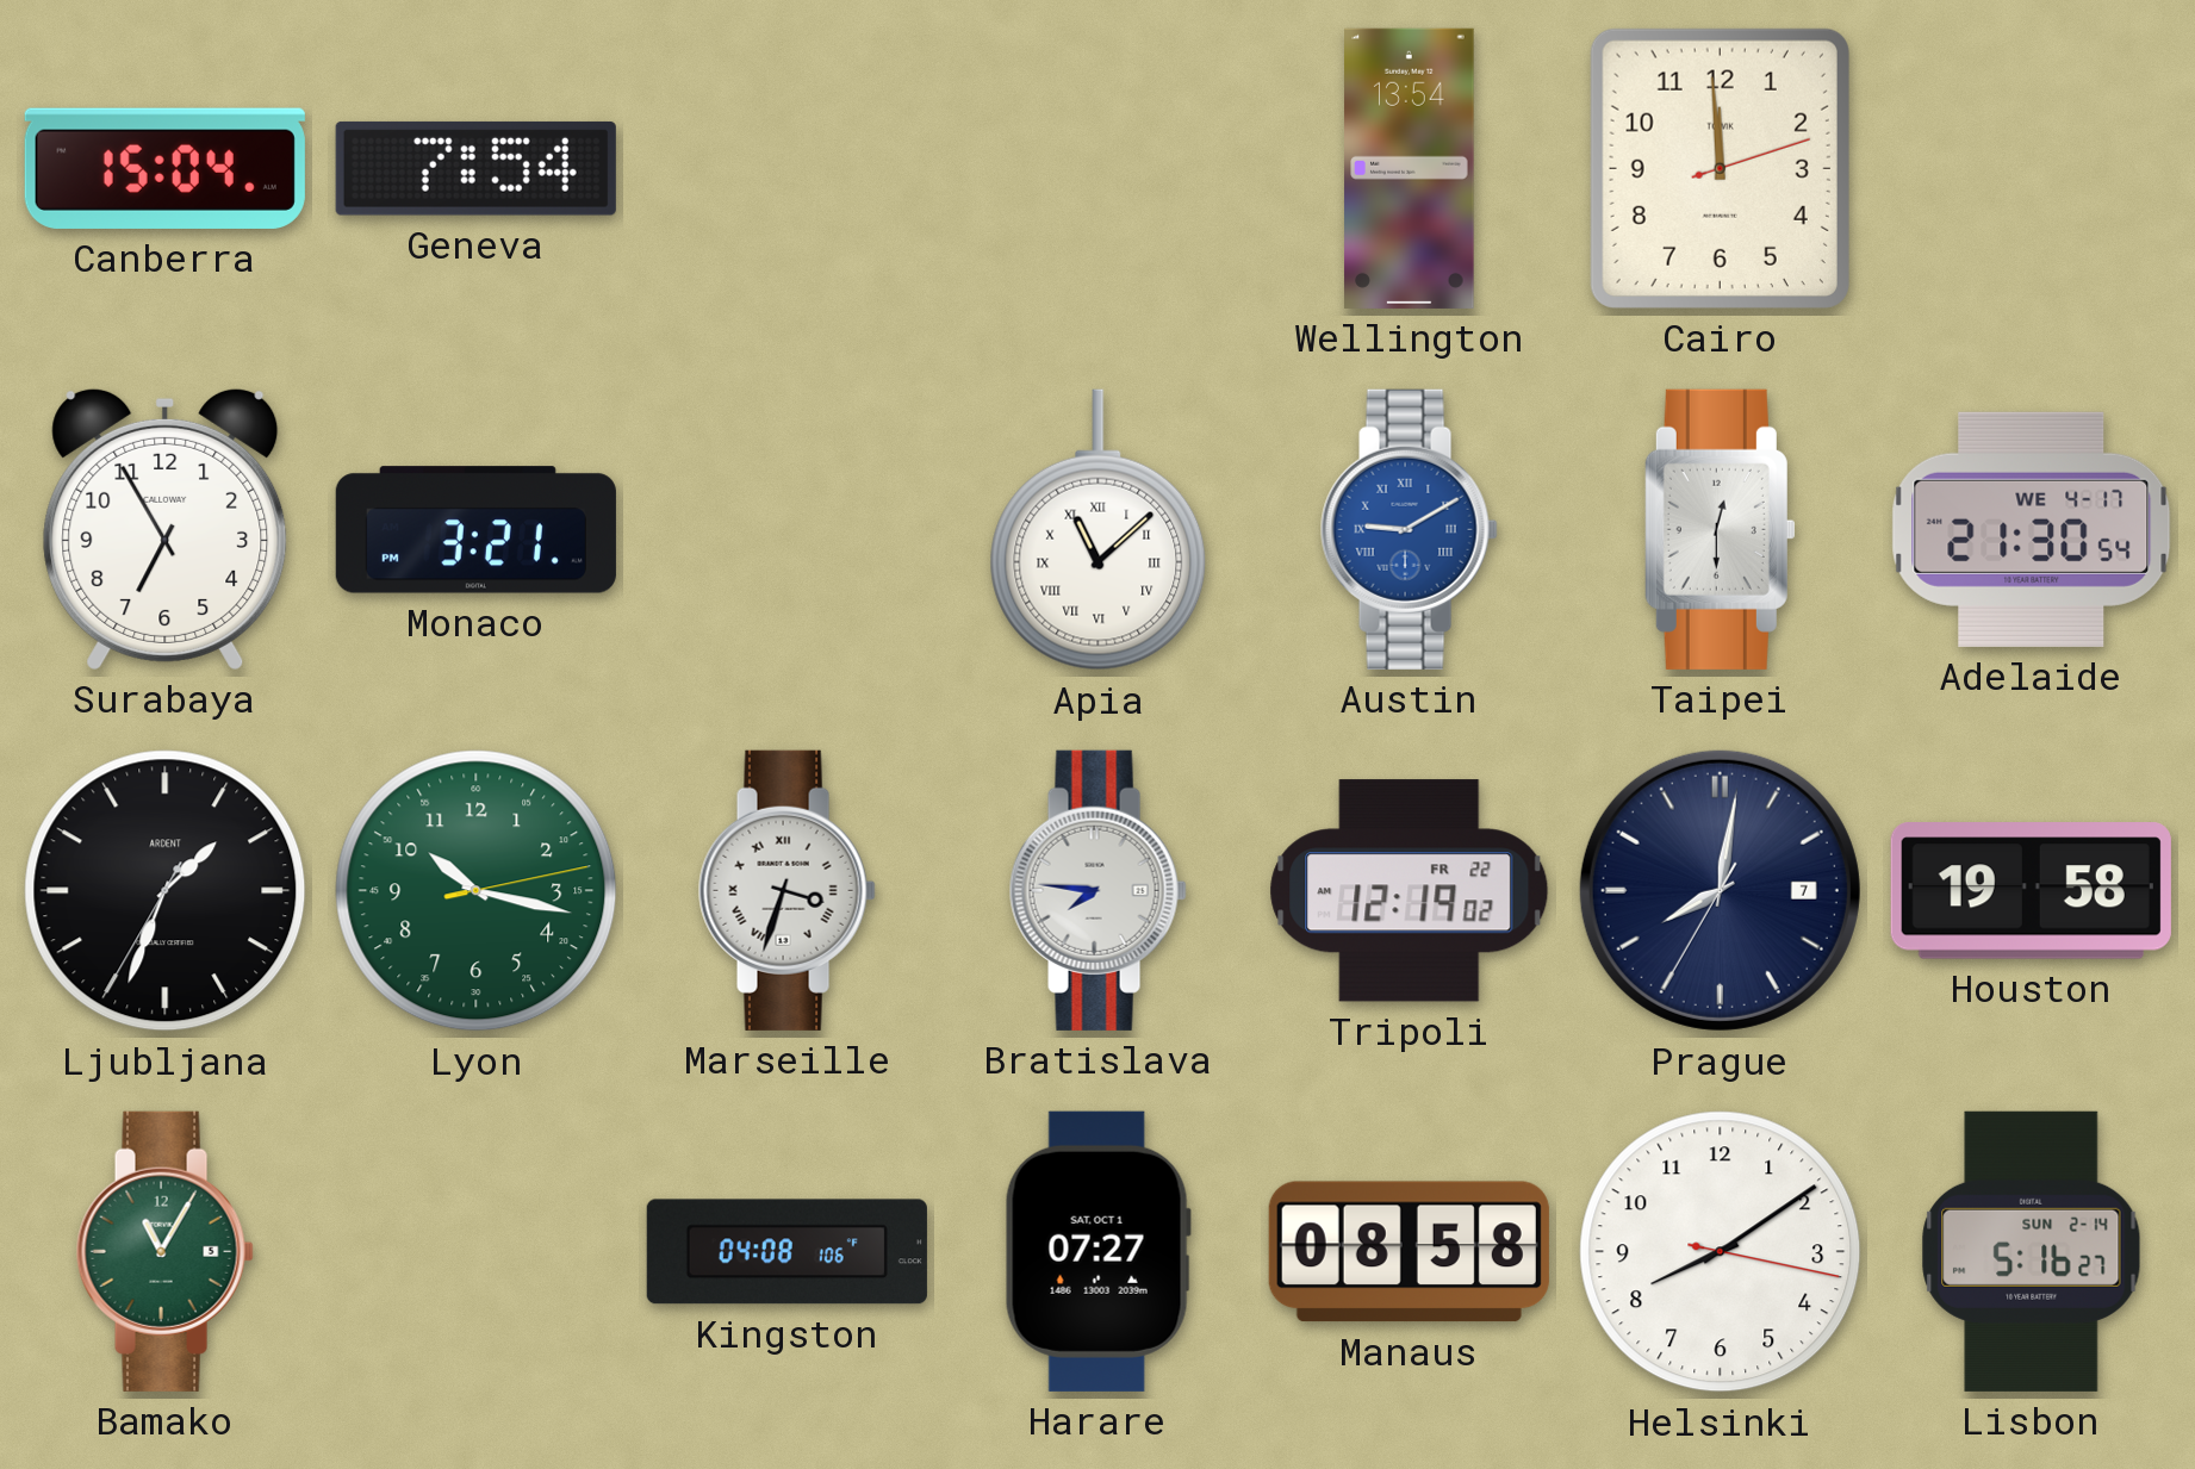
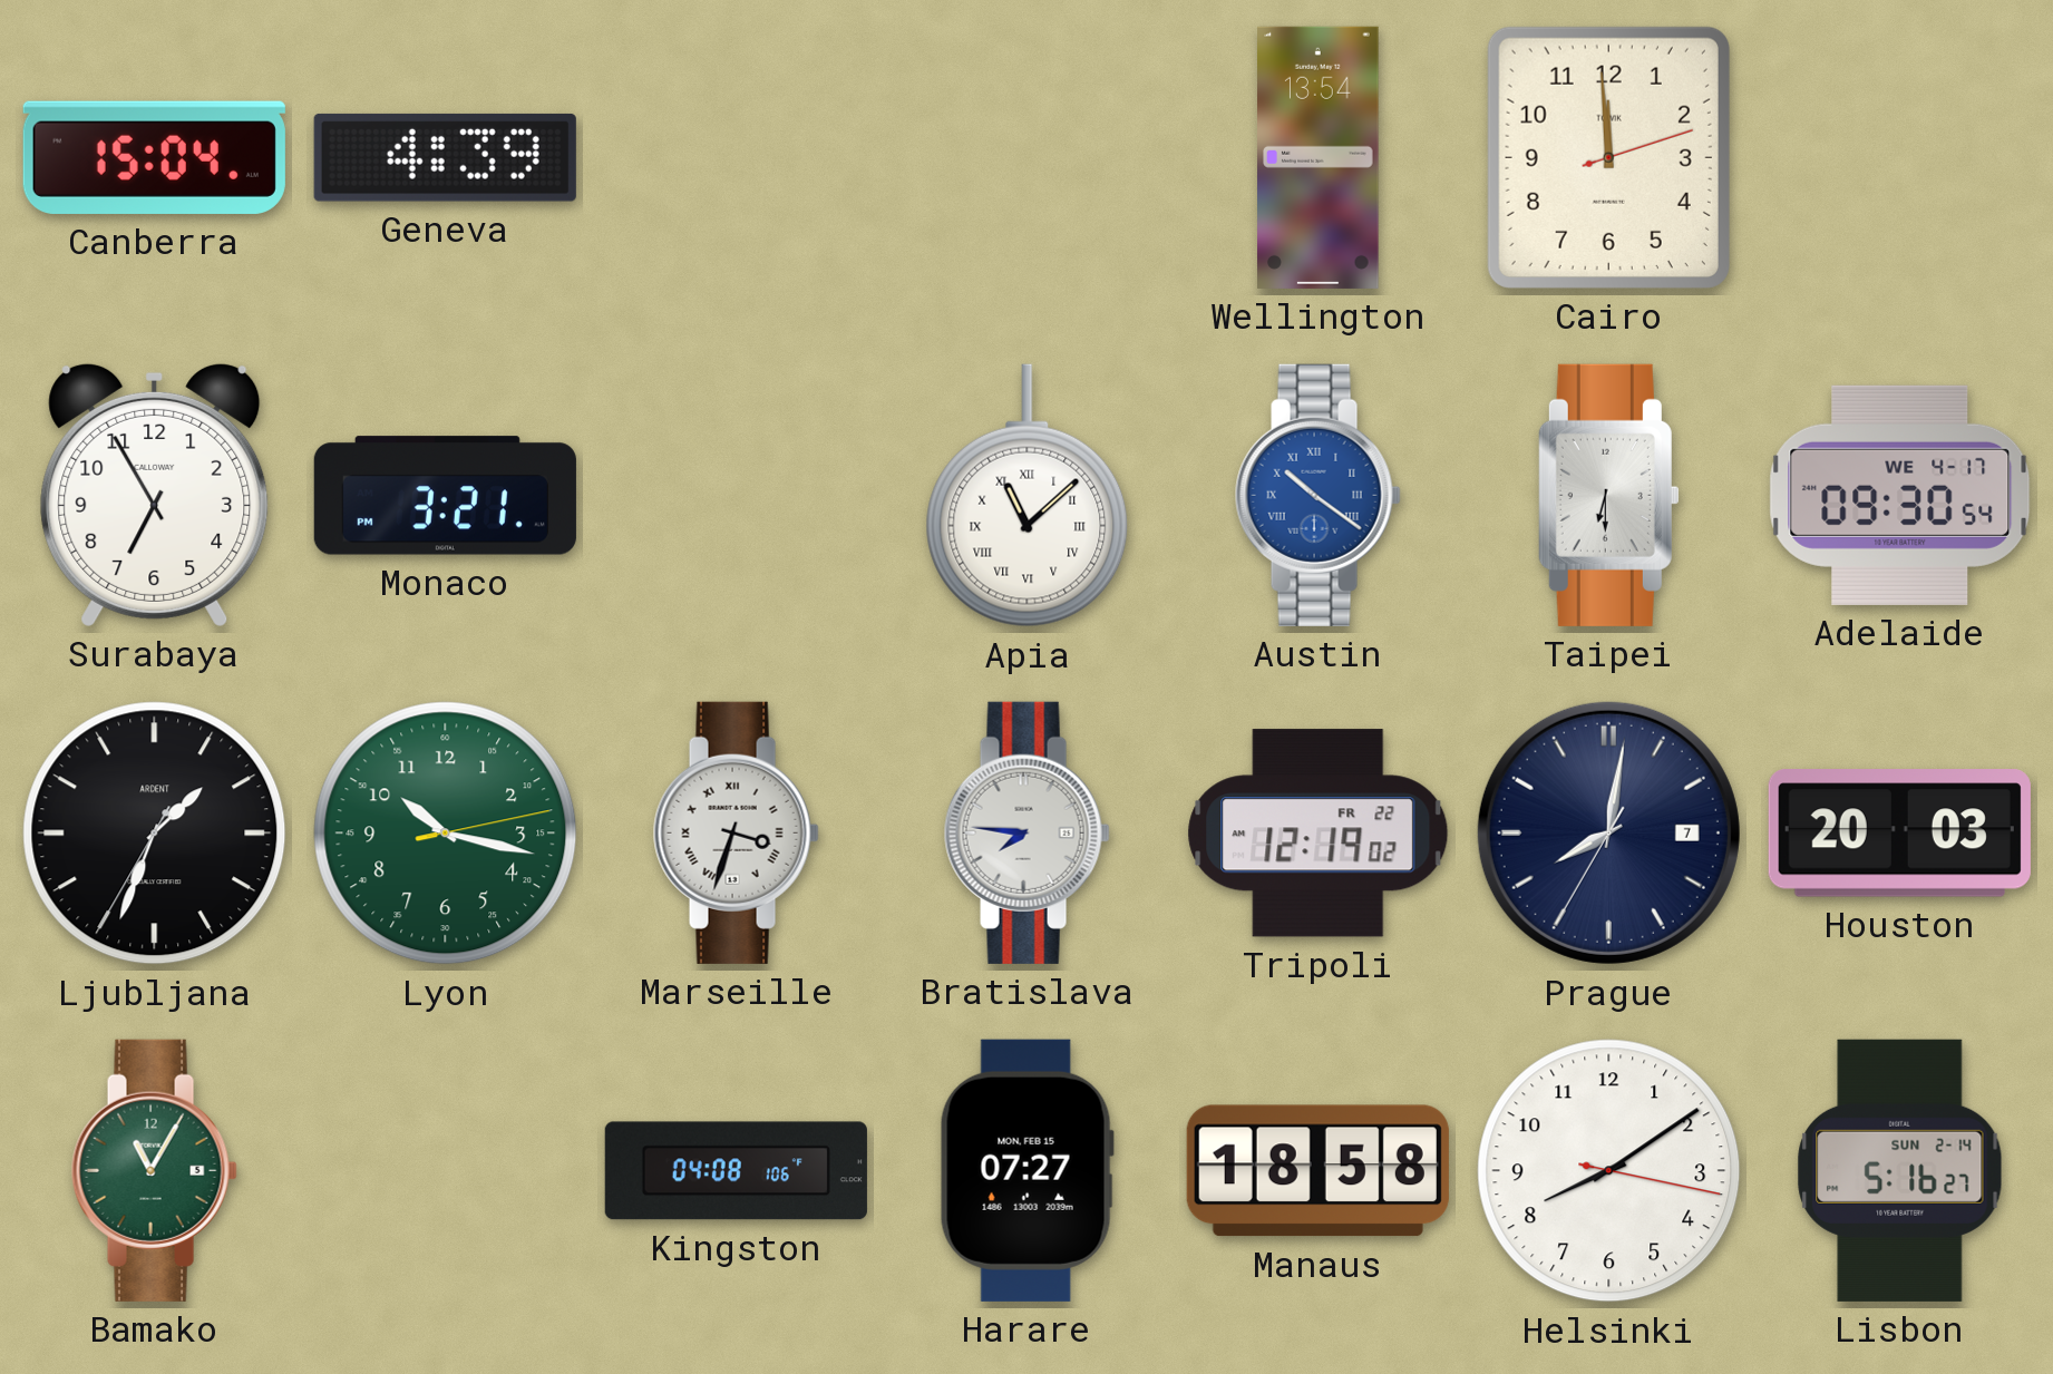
Geneva: 7:54 -> 4:39
Austin: 9:10 -> 10:21
Taipei: 12:30 -> 6:30
Adelaide: 21:30 -> 09:30
Houston: 19:58 -> 20:03
Harare date: SAT, OCT 1 -> MON, FEB 15
Manaus: 08:58 -> 18:58
